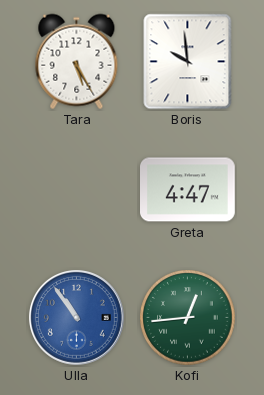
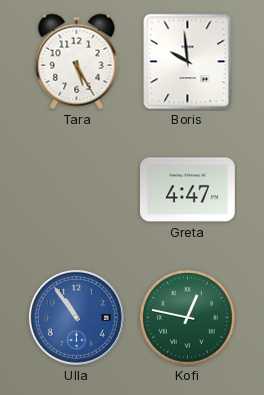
Kofi: 12:44 -> 12:47
